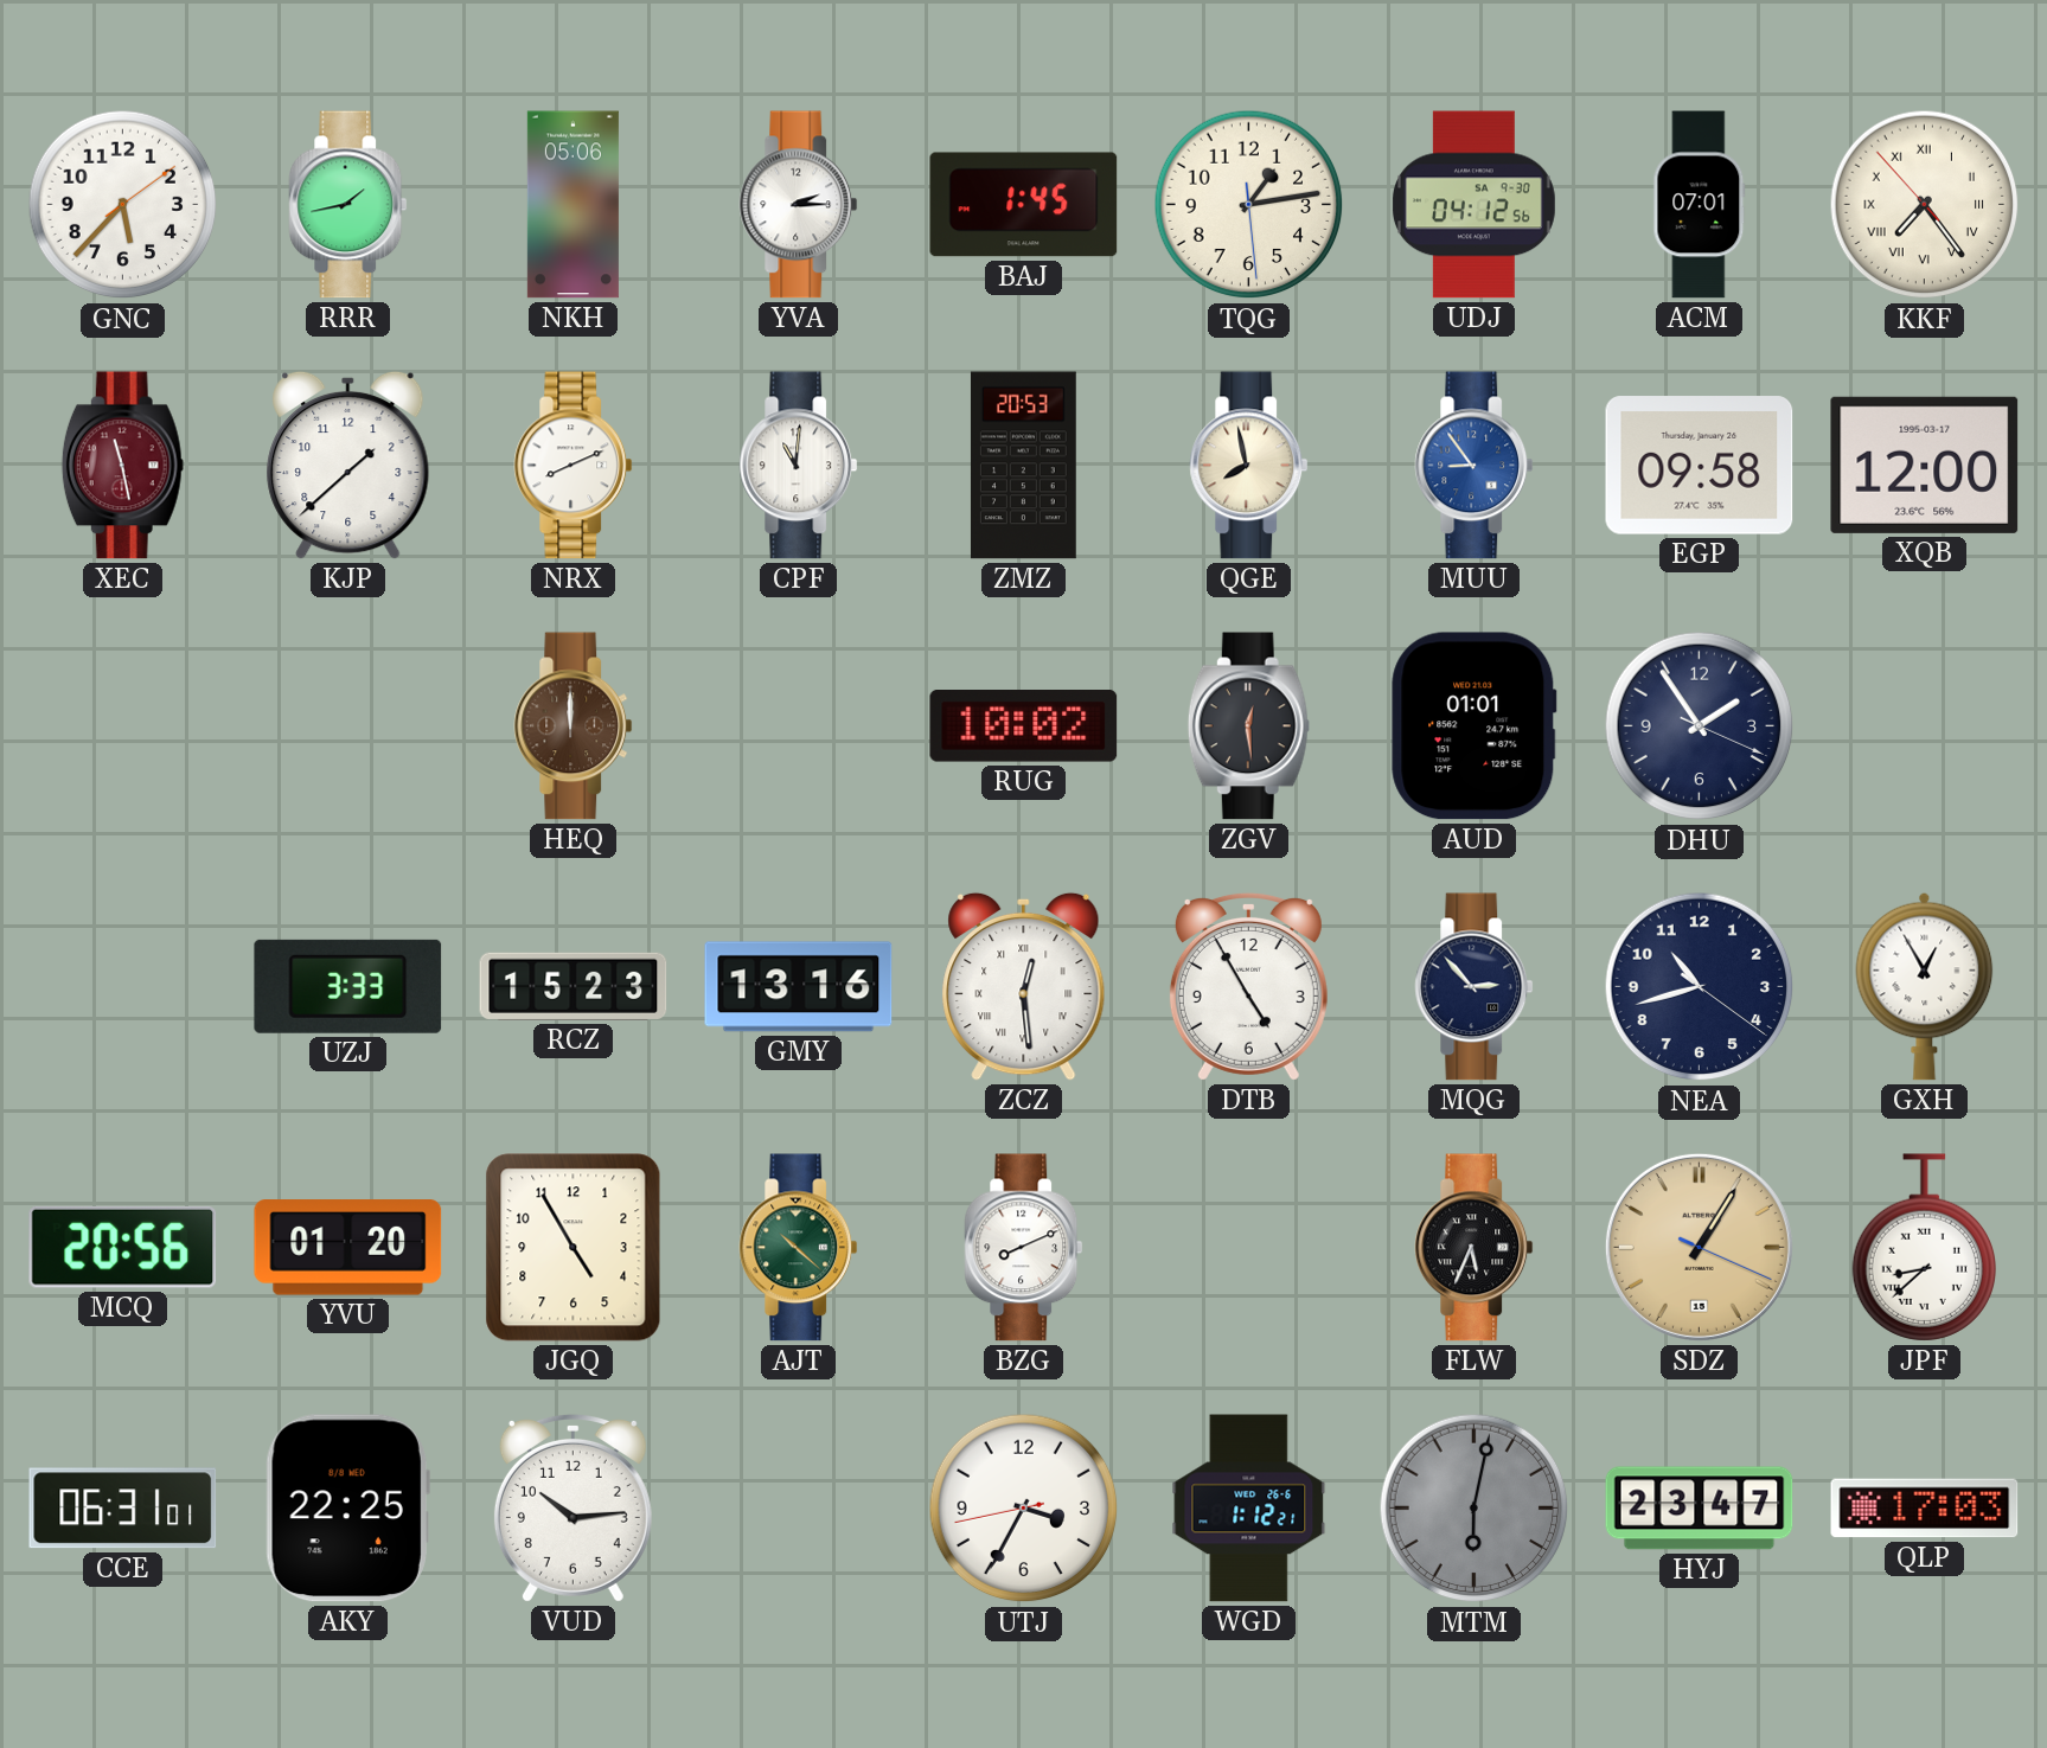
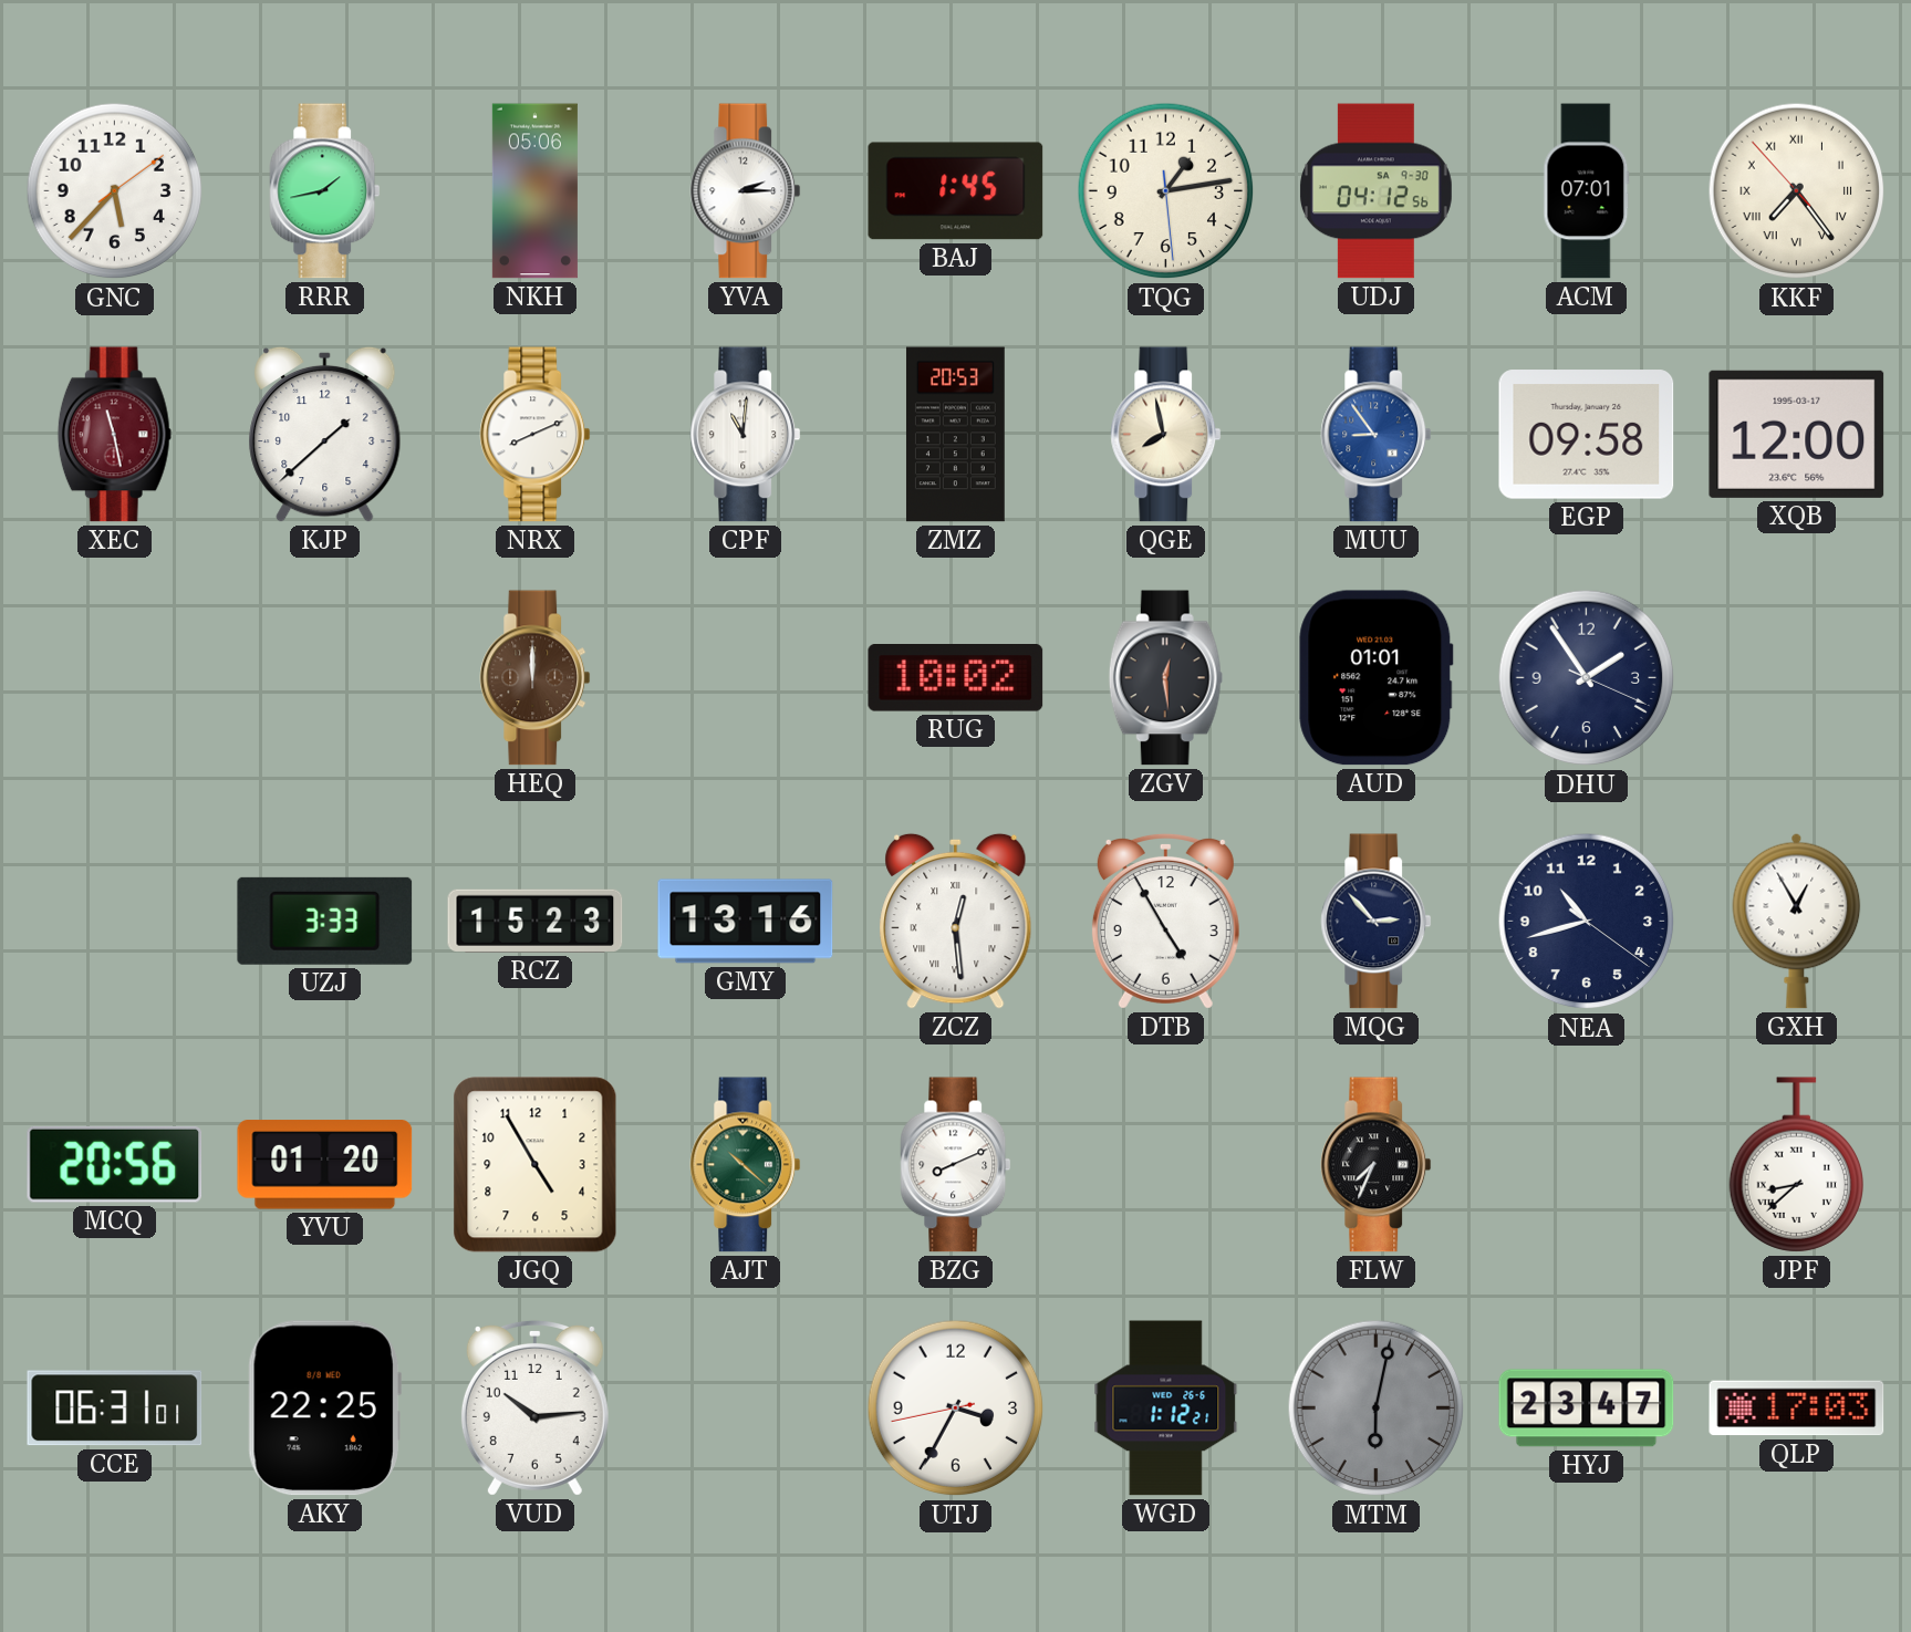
FLW: 5:34 -> 7:34
SDZ: 1:05 -> none
